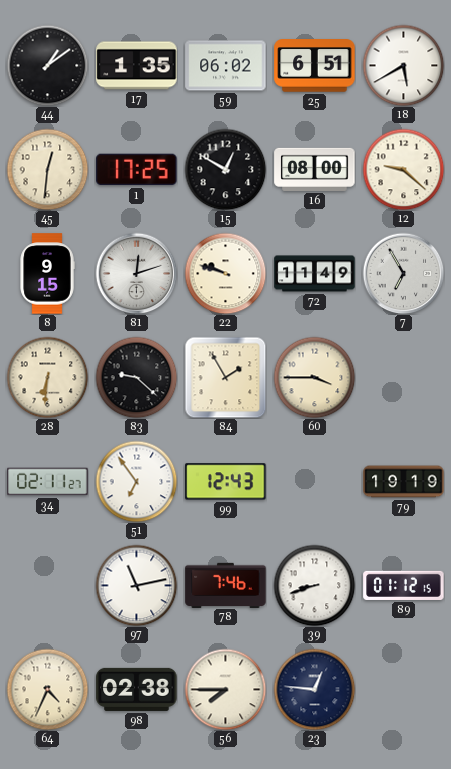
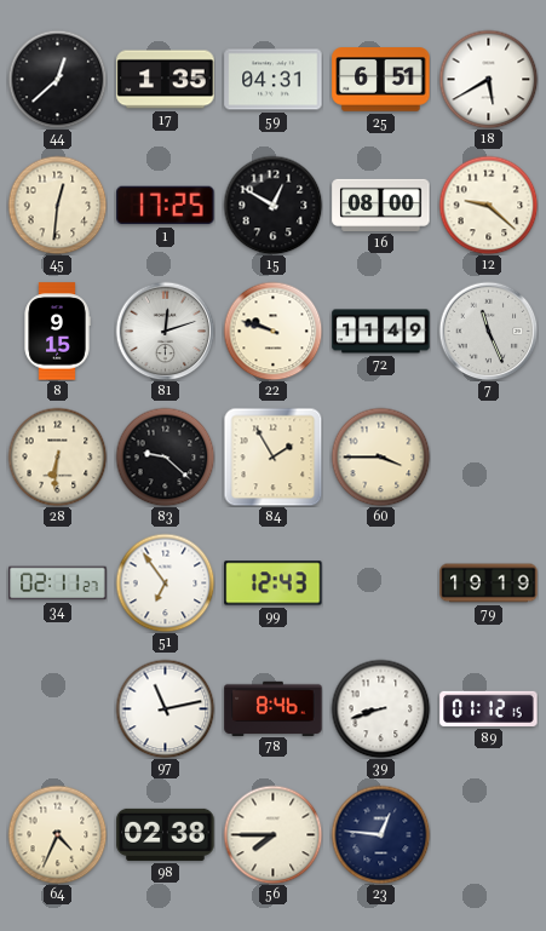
44: 1:09 -> 12:38
59: 06:02 -> 04:31
7: 6:55 -> 11:26
78: 7:46 -> 8:46
